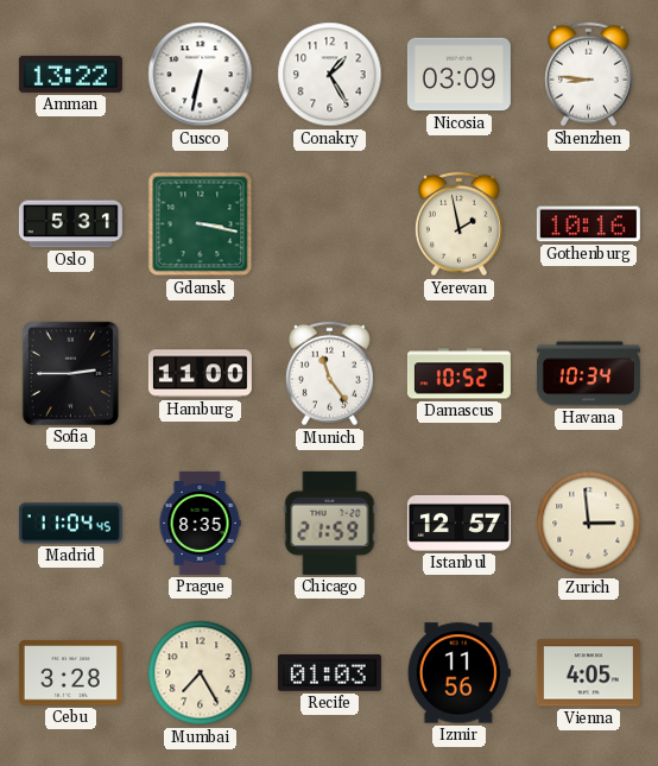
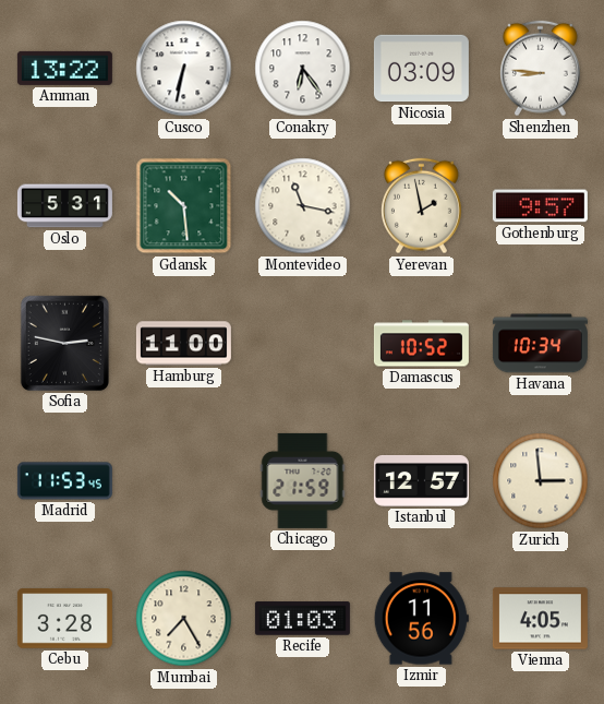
Conakry: 1:25 -> 6:24
Gdansk: 3:17 -> 10:29
Montevideo: none -> 11:17
Gothenburg: 10:16 -> 9:57
Sofia: 2:45 -> 2:47
Munich: 11:24 -> none
Madrid: 11:04 -> 11:53
Prague: 8:35 -> none
